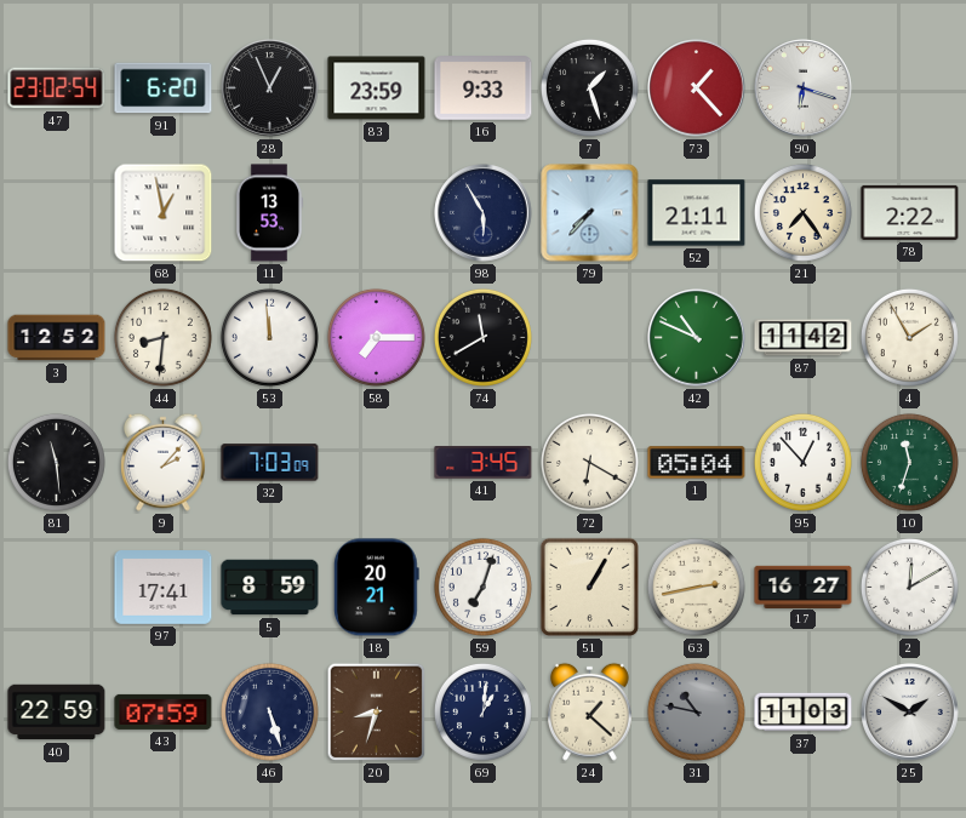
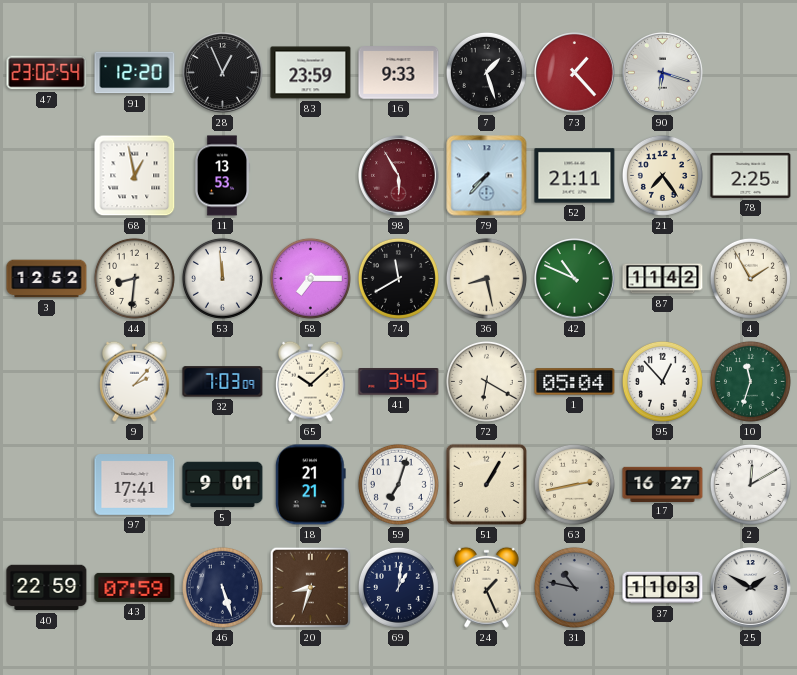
91: 6:20 -> 12:20
98 dial: navy -> burgundy
78: 2:22 -> 2:25
36: none -> 8:28
81: 11:29 -> none
65: none -> 10:08
5: 8:59 -> 9:01
18: 20:21 -> 21:21
24: 1:22 -> 1:26
